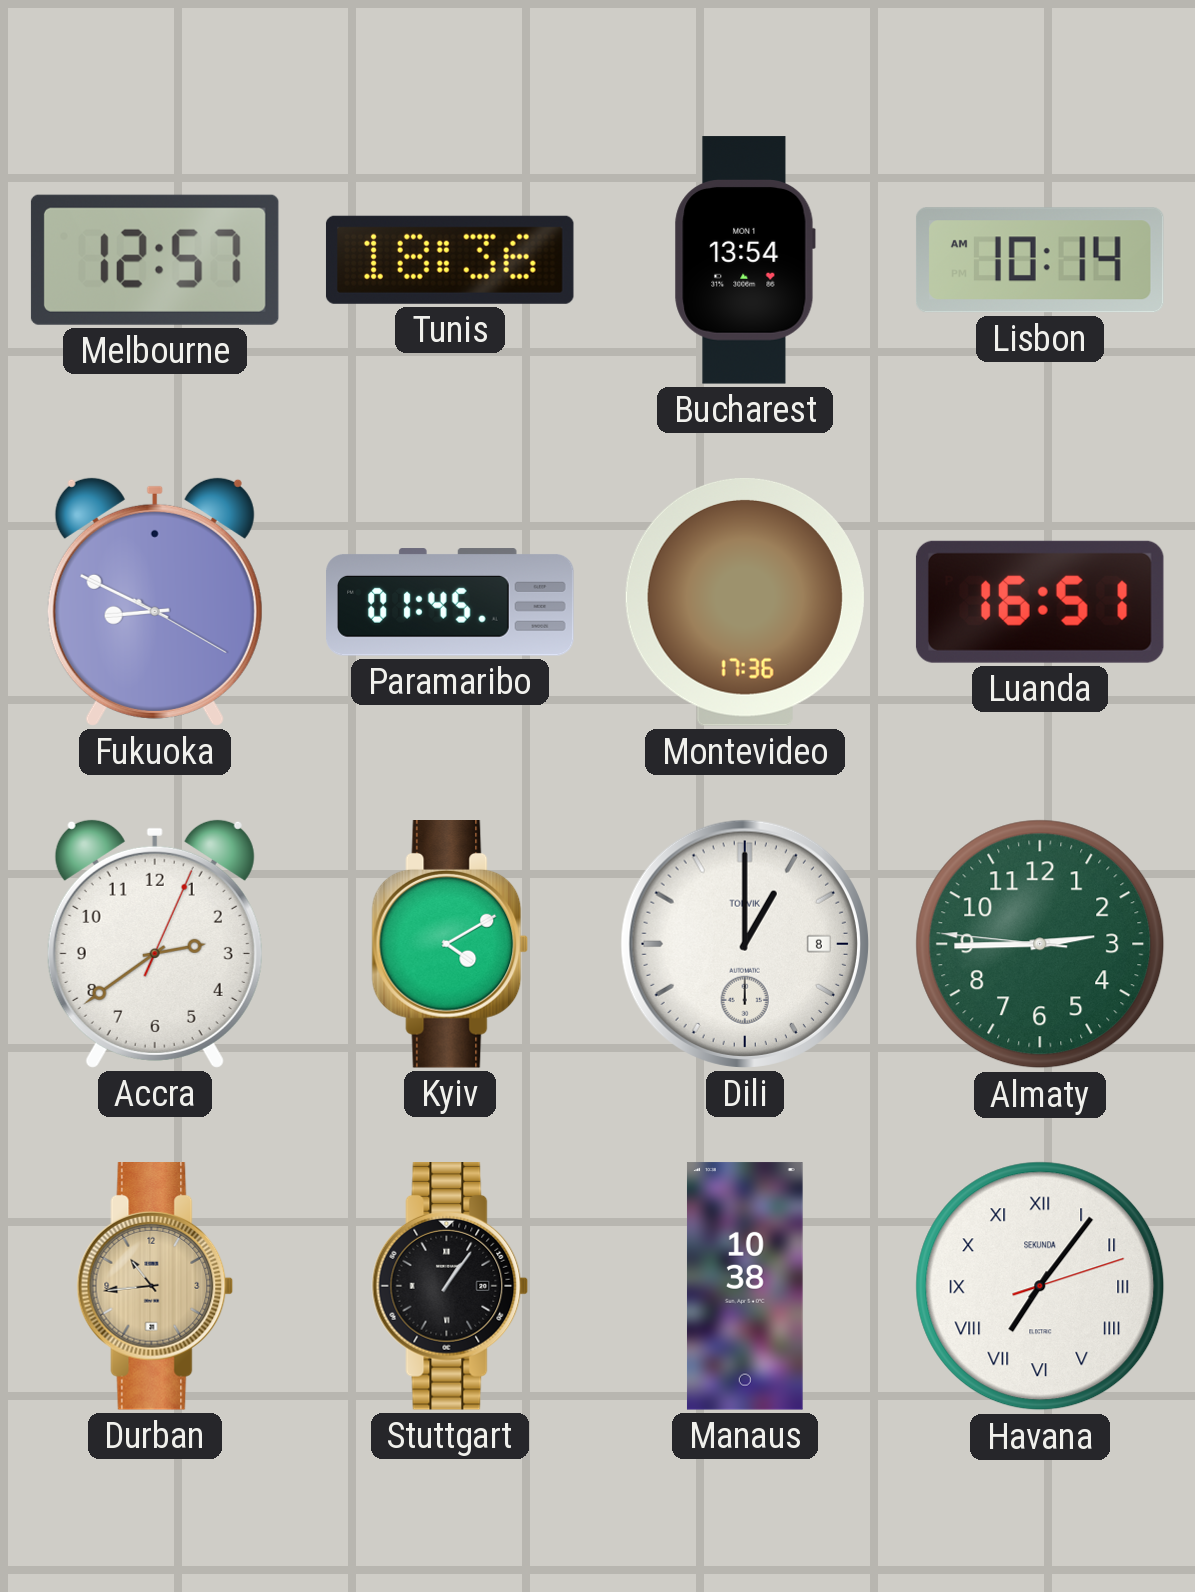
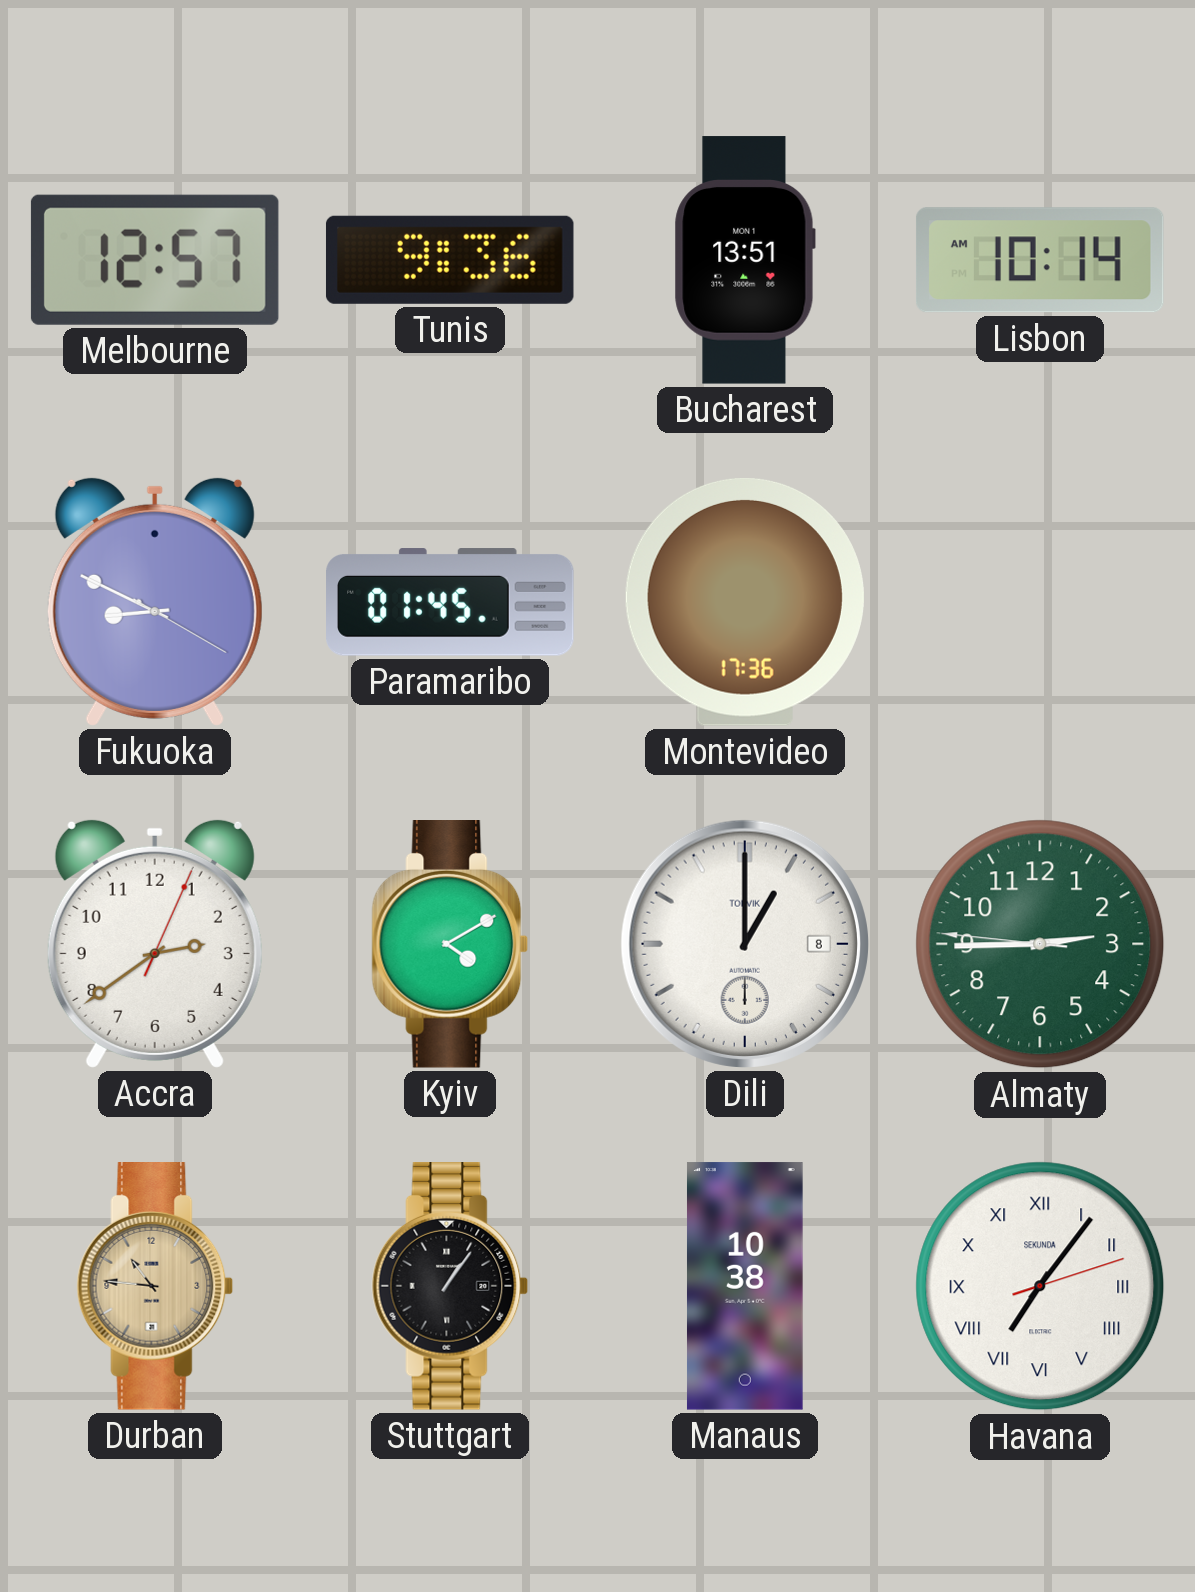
Tunis: 18:36 -> 9:36
Bucharest: 13:54 -> 13:51
Luanda: 16:51 -> none
Durban: 10:44 -> 10:46
